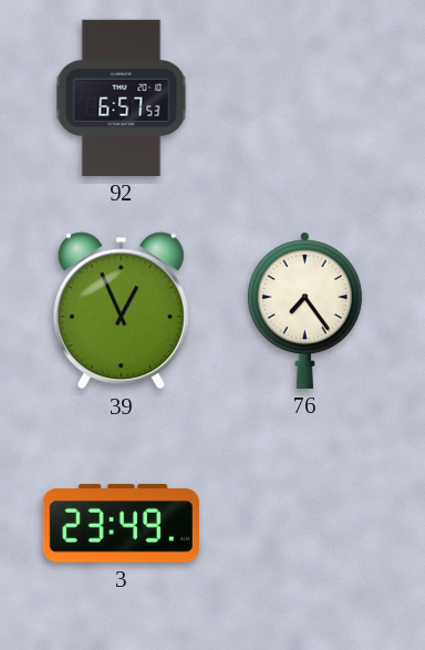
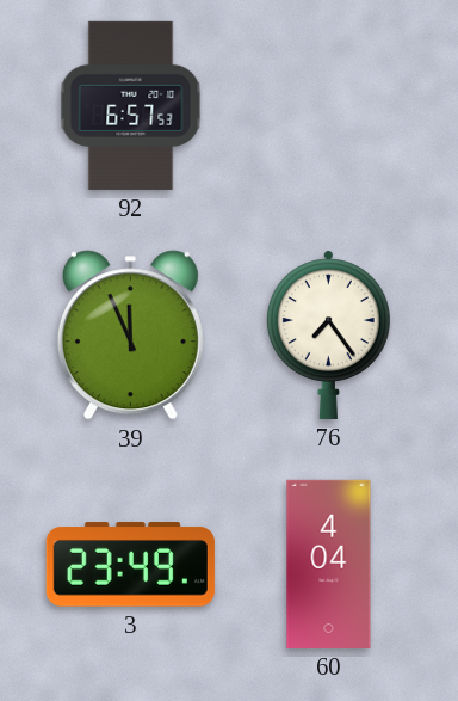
39: 12:56 -> 11:56
60: none -> 4:04
